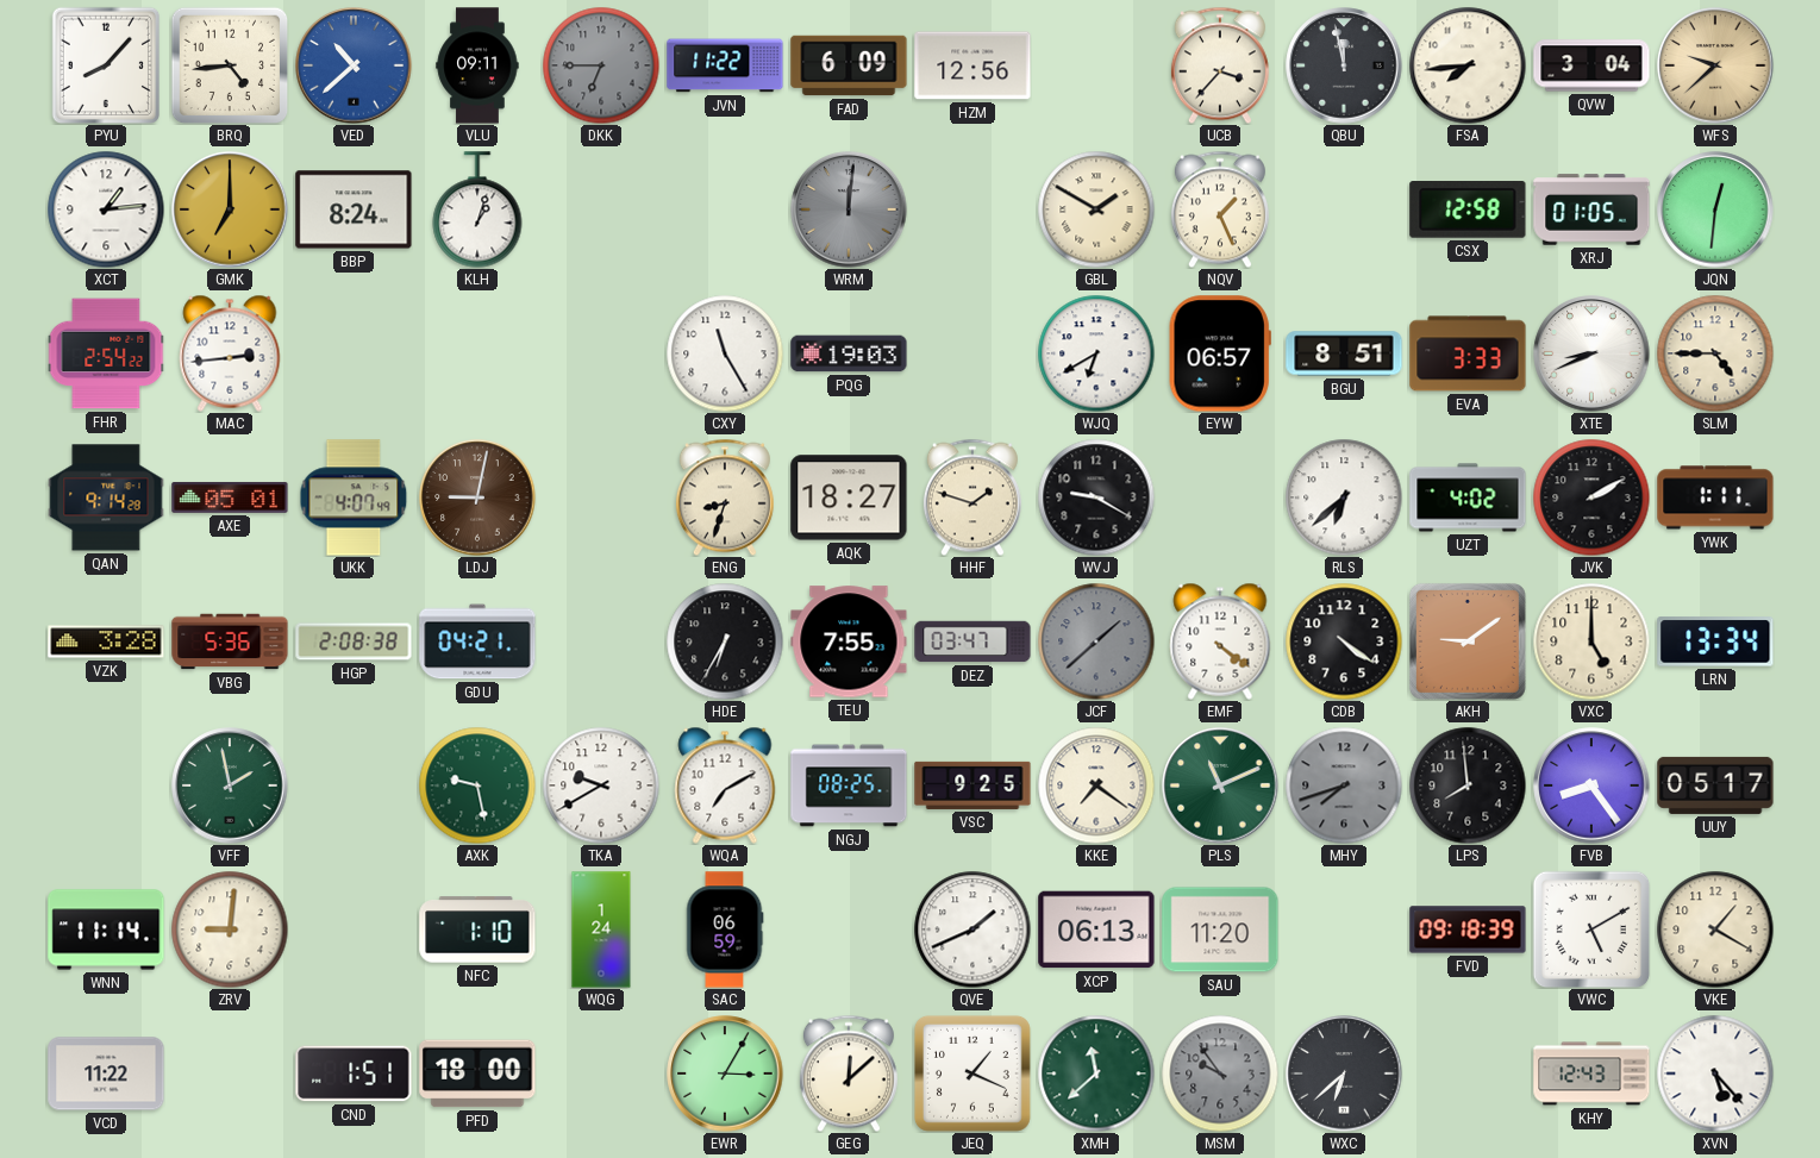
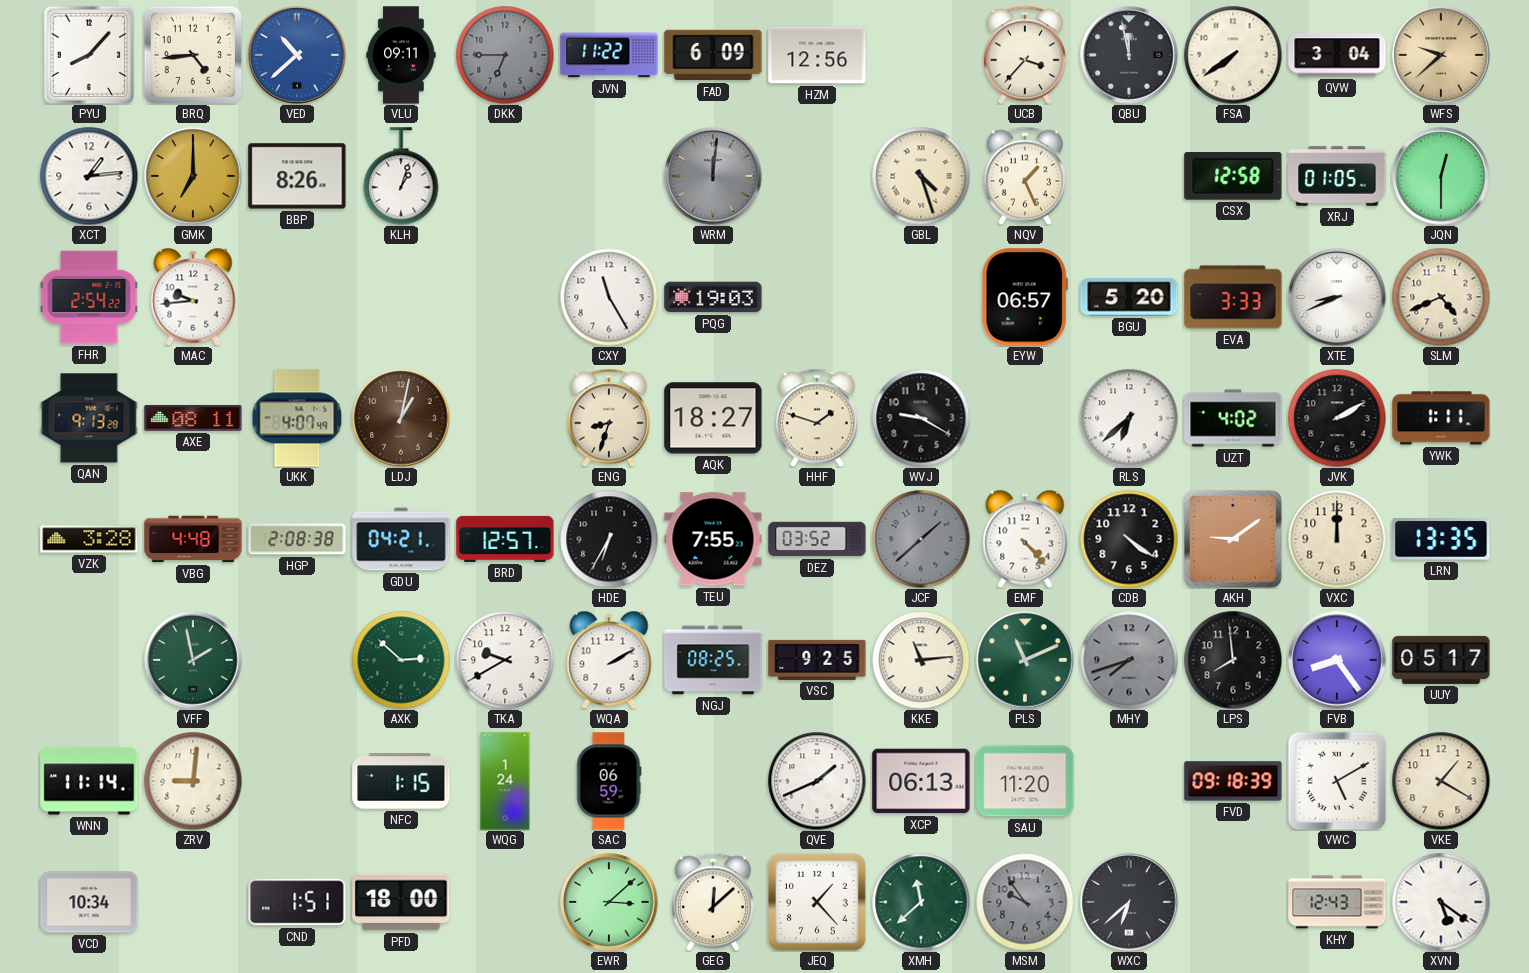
FSA: 7:44 -> 7:39
BBP: 8:24 -> 8:26
GBL: 1:50 -> 4:27
JQN: 12:31 -> 12:30
MAC: 2:44 -> 9:44
WJQ: 6:40 -> none
BGU: 8:51 -> 5:20
SLM: 4:45 -> 4:41
QAN: 9:14 -> 9:13
AXE: 05:01 -> 08:11
LDJ: 9:02 -> 1:02
VBG: 5:36 -> 4:48
BRD: none -> 12:57
DEZ: 03:47 -> 03:52
EMF: 4:21 -> 4:23
VXC: 5:00 -> 12:00
LRN: 13:34 -> 13:35
AXK: 9:28 -> 2:52
WQA: 7:10 -> 2:10
KKE: 7:21 -> 11:14
NFC: 1:10 -> 1:15
VCD: 11:22 -> 10:34
EWR: 3:05 -> 3:08
JEQ: 1:19 -> 1:23
XVN: 5:23 -> 5:21
